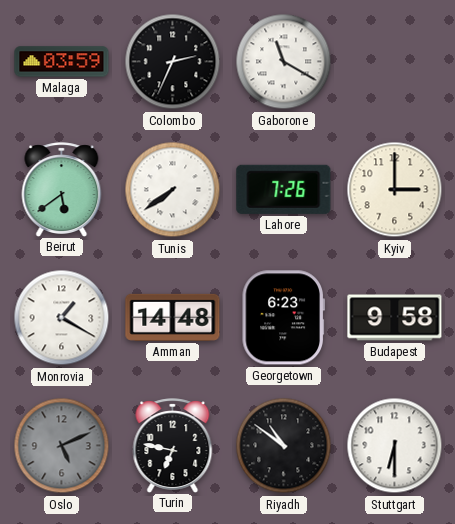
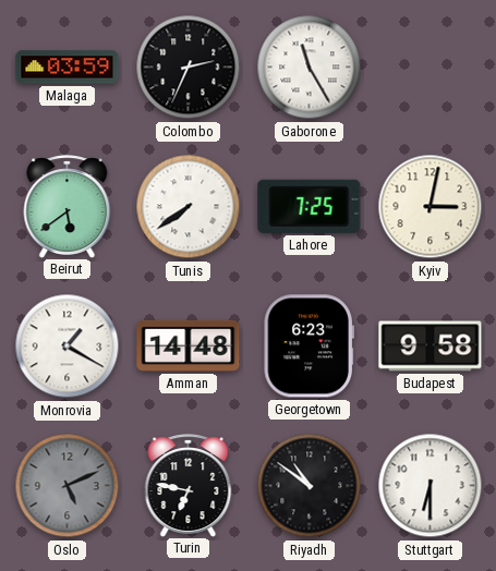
Gaborone: 11:20 -> 11:25
Lahore: 7:26 -> 7:25
Kyiv: 3:00 -> 3:02
